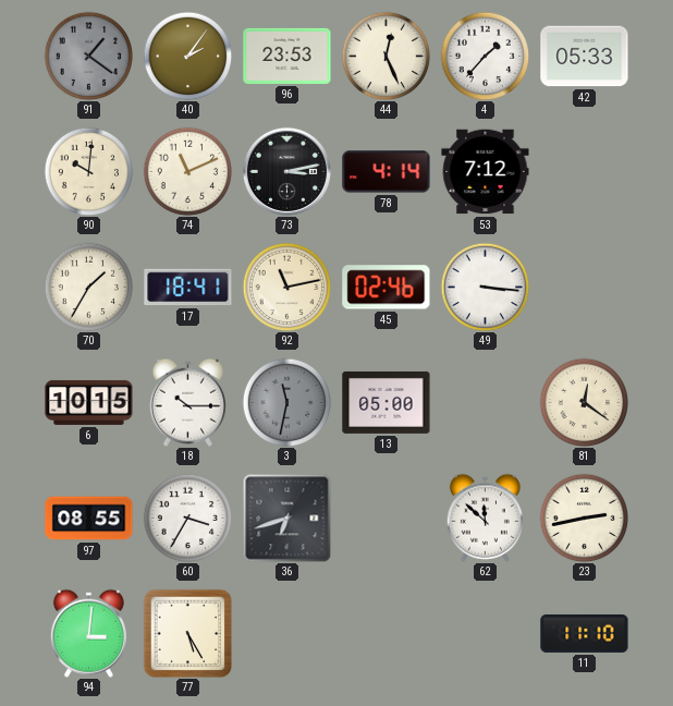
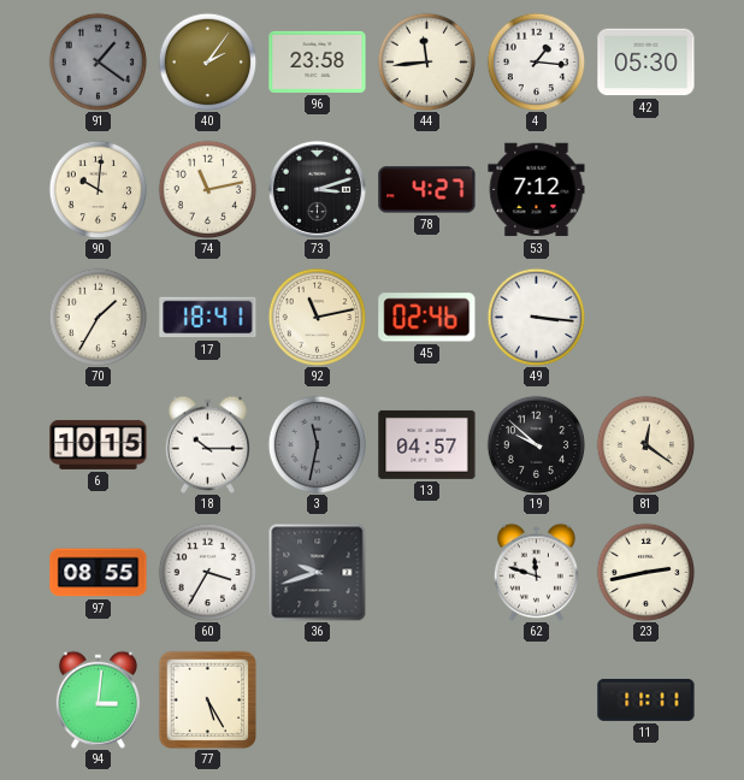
96: 23:53 -> 23:58
44: 12:26 -> 11:44
4: 1:37 -> 1:16
42: 05:33 -> 05:30
74: 11:11 -> 11:13
73: 3:13 -> 3:12
78: 4:14 -> 4:27
13: 05:00 -> 04:57
19: none -> 9:52
36: 6:42 -> 9:42
62: 11:52 -> 11:48
11: 11:10 -> 11:11
